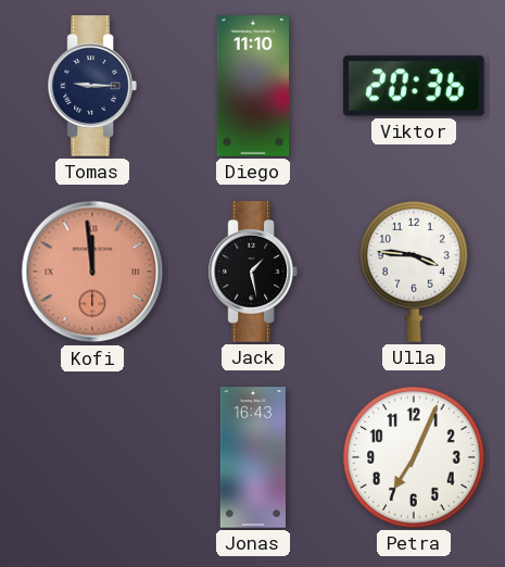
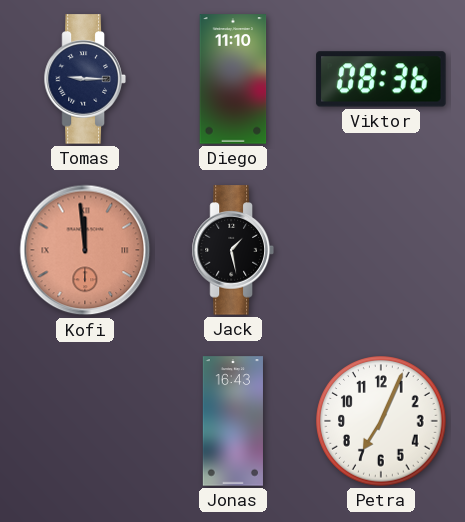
Viktor: 20:36 -> 08:36
Ulla: 3:46 -> none
